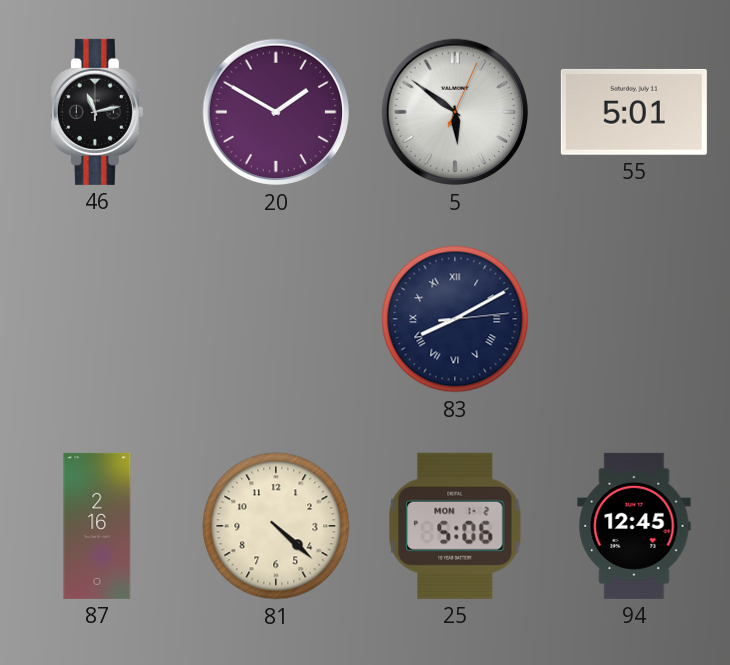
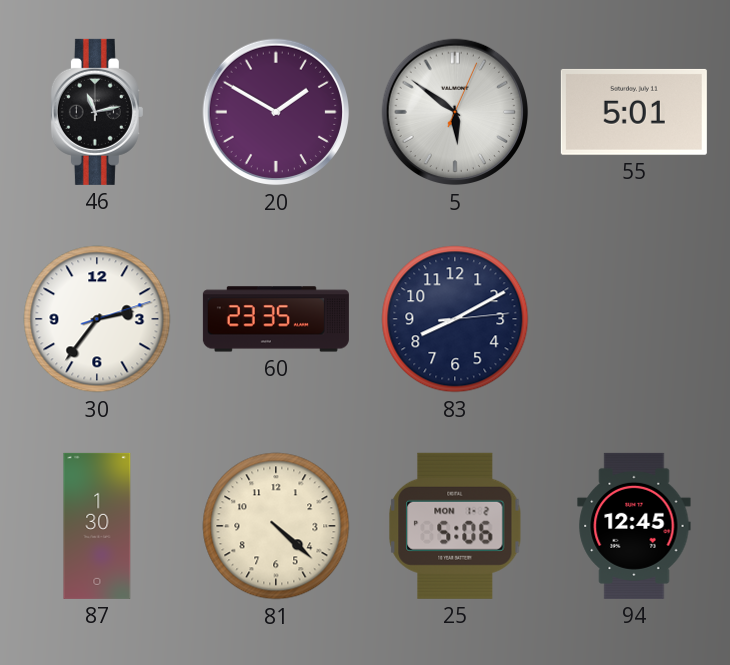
30: none -> 2:36
60: none -> 23:35
83 numerals: Roman -> Arabic
87: 2:16 -> 1:30
